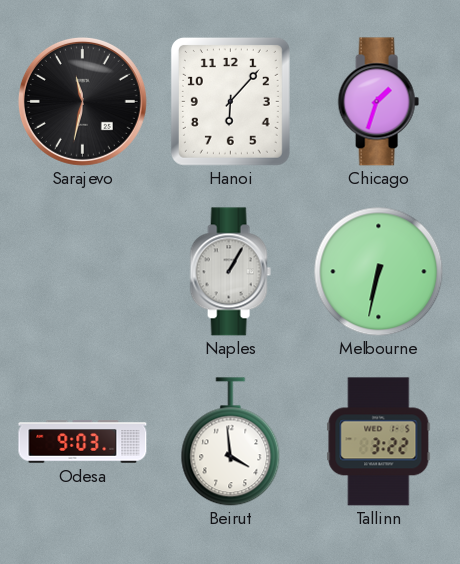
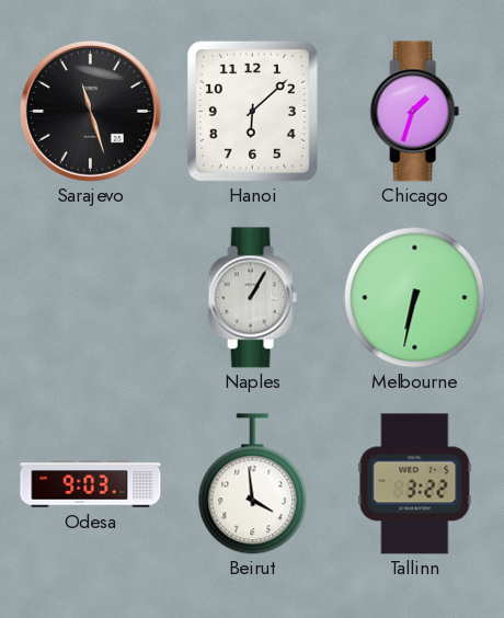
Sarajevo: 11:32 -> 11:27
Hanoi: 6:07 -> 6:08
